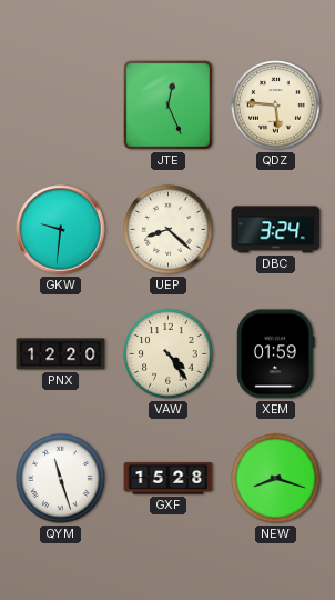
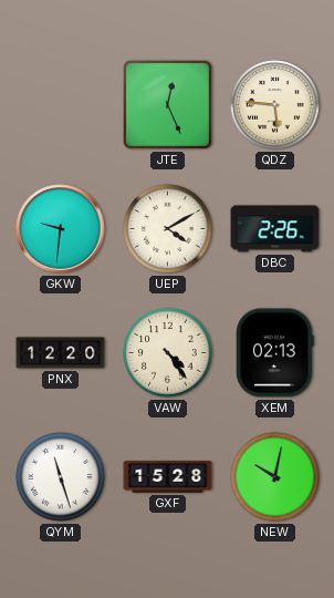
UEP: 8:22 -> 4:10
DBC: 3:24 -> 2:26
XEM: 01:59 -> 02:13
NEW: 8:18 -> 10:02
